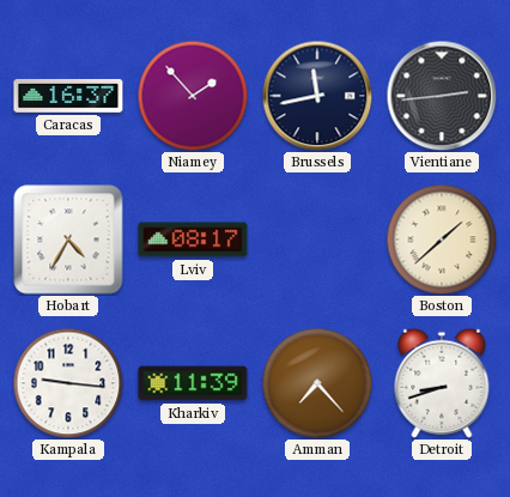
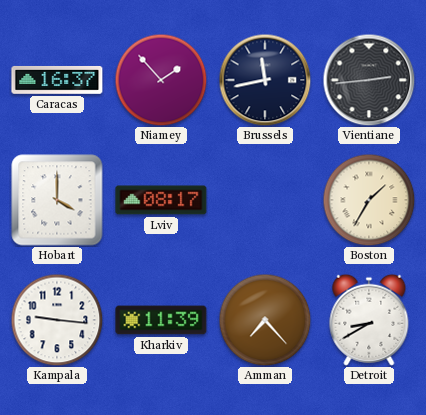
Hobart: 4:35 -> 4:00
Boston: 1:38 -> 1:35
Detroit: 8:42 -> 8:40
